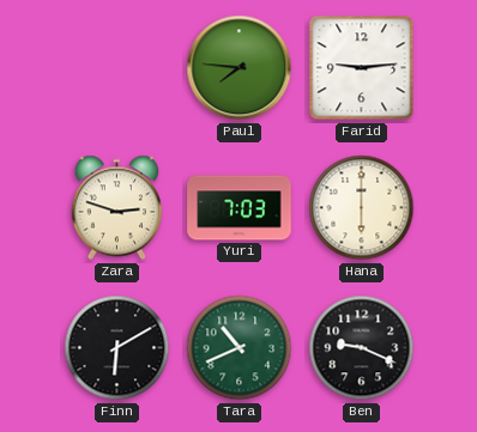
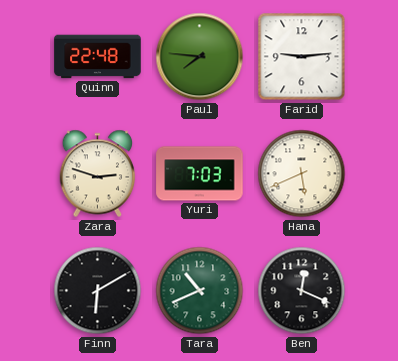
Quinn: none -> 22:48
Hana: 6:00 -> 5:41
Ben: 9:19 -> 12:19
